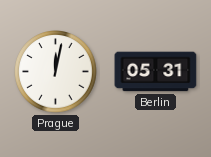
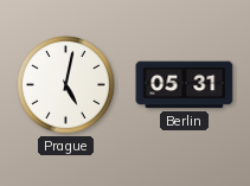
Prague: 12:02 -> 5:02
